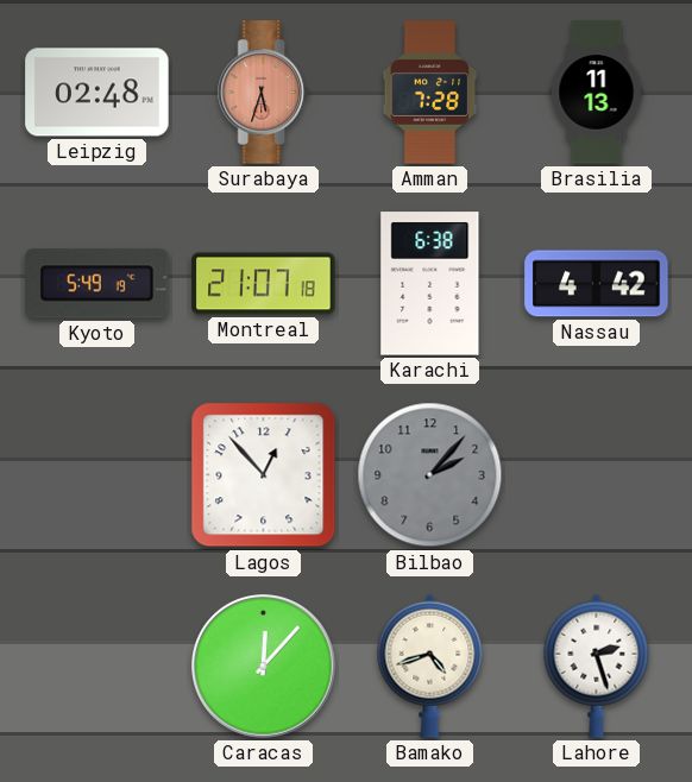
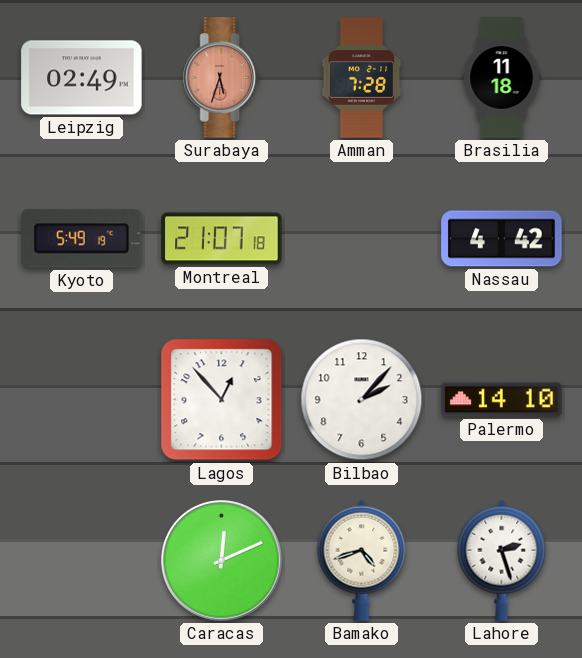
Leipzig: 02:48 -> 02:49
Brasilia: 11:13 -> 11:18
Karachi: 6:38 -> none
Bilbao dial: grey -> white
Palermo: none -> 14:10
Caracas: 12:07 -> 12:11
